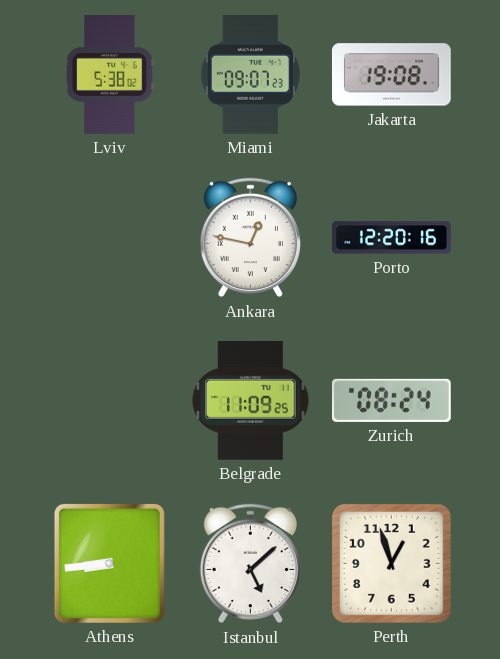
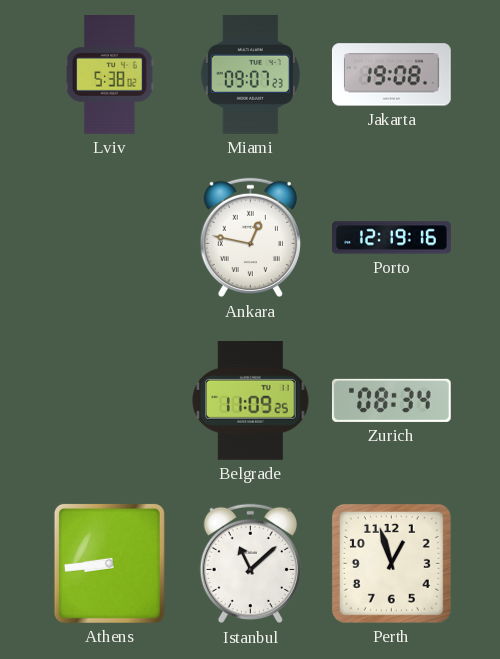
Porto: 12:20 -> 12:19
Zurich: 08:24 -> 08:34
Istanbul: 5:08 -> 11:08
